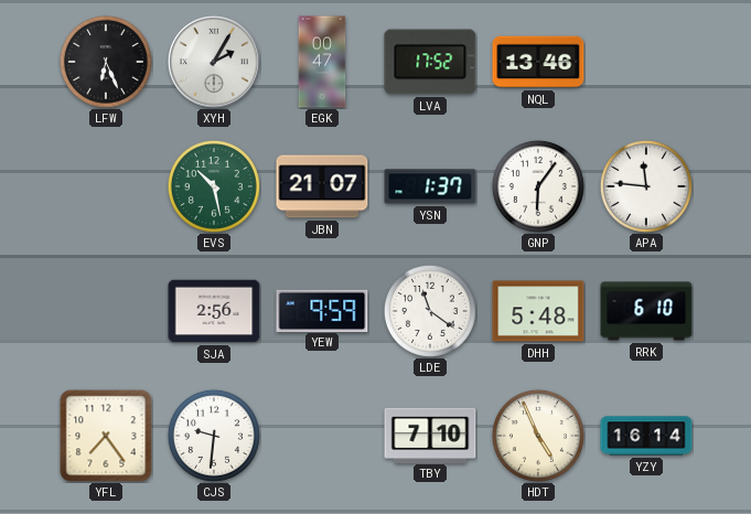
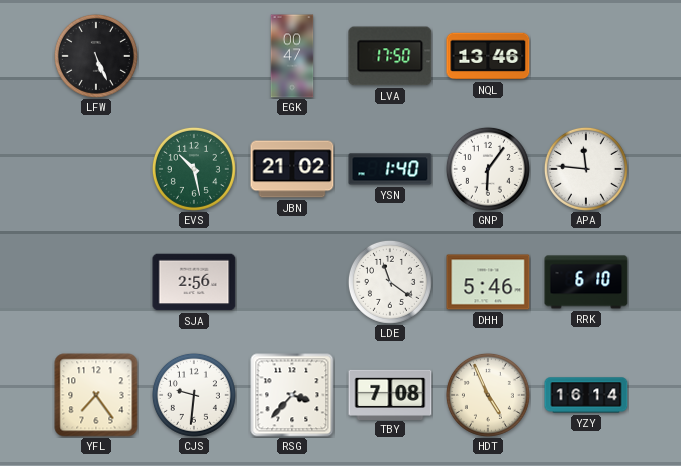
LFW: 6:26 -> 5:26
XYH: 2:05 -> none
LVA: 17:52 -> 17:50
JBN: 21:07 -> 21:02
YSN: 1:37 -> 1:40
YEW: 9:59 -> none
DHH: 5:48 -> 5:46
RSG: none -> 3:37
TBY: 7:10 -> 7:08
